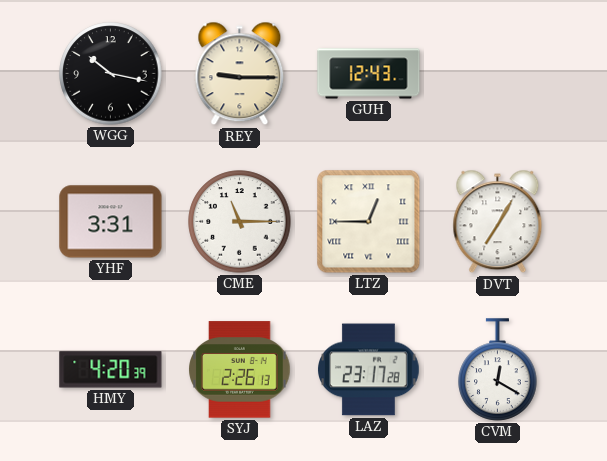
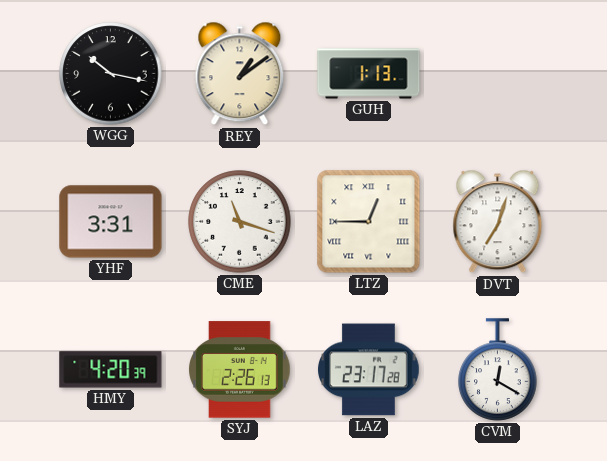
REY: 9:15 -> 1:09
GUH: 12:43 -> 1:13
CME: 11:15 -> 11:18
DVT: 7:05 -> 7:03
